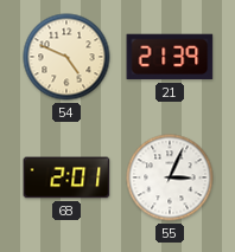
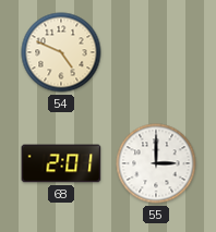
21: 21:39 -> none
55: 3:04 -> 3:00
